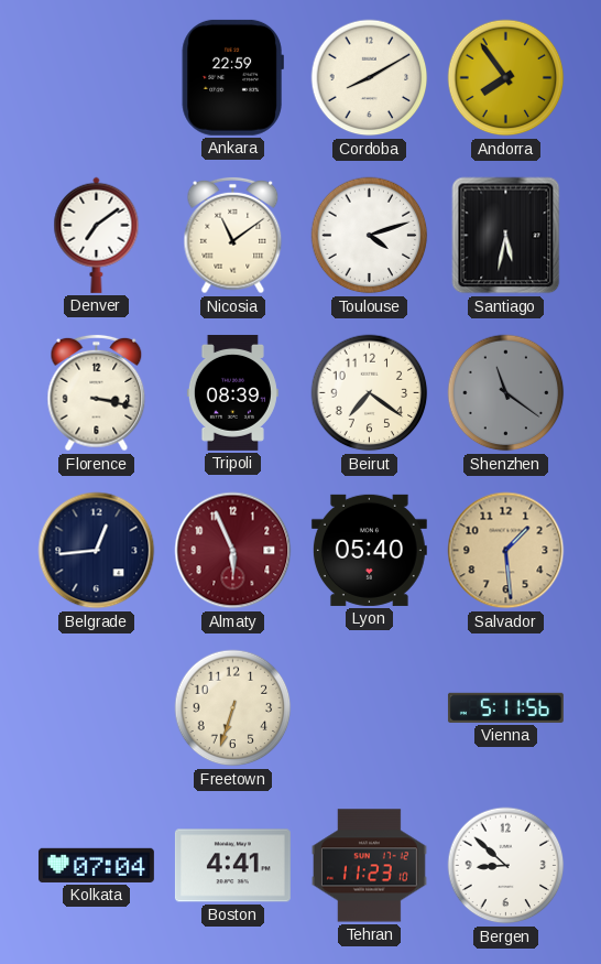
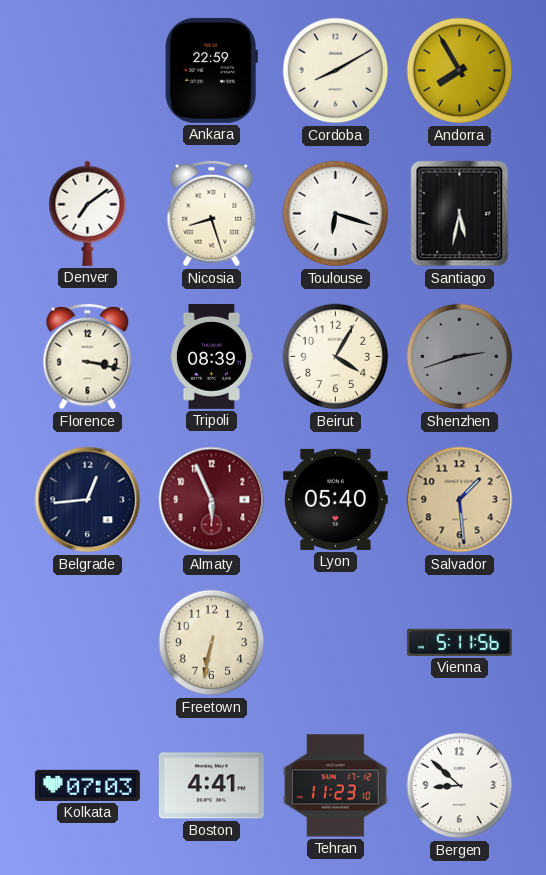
Andorra: 7:54 -> 7:55
Nicosia: 11:09 -> 8:27
Toulouse: 4:12 -> 6:18
Beirut: 7:21 -> 4:05
Shenzhen: 11:21 -> 2:42
Freetown: 6:33 -> 6:32
Kolkata: 07:04 -> 07:03
